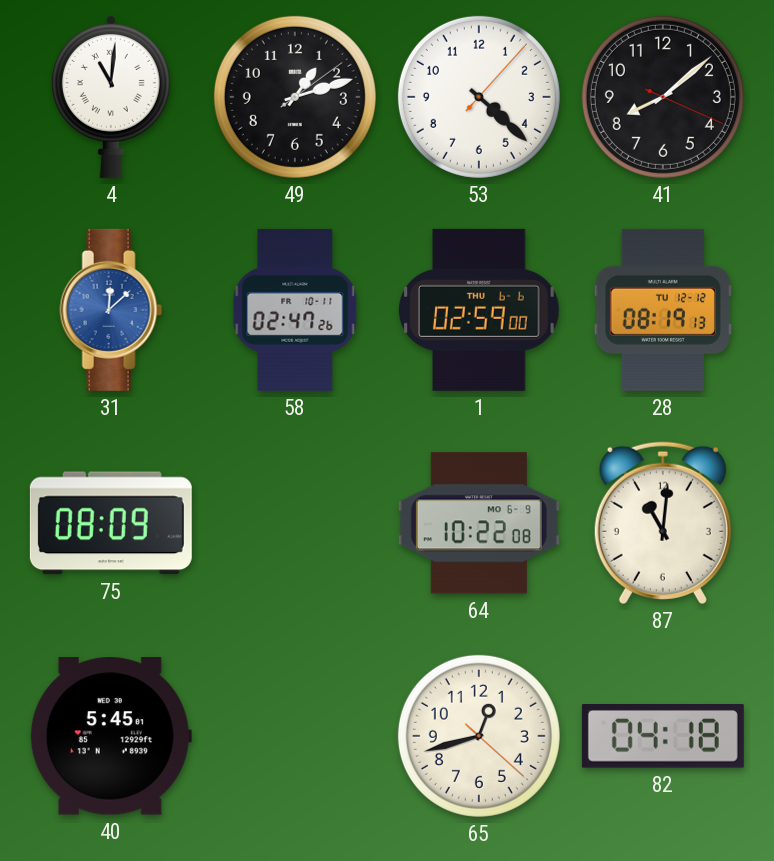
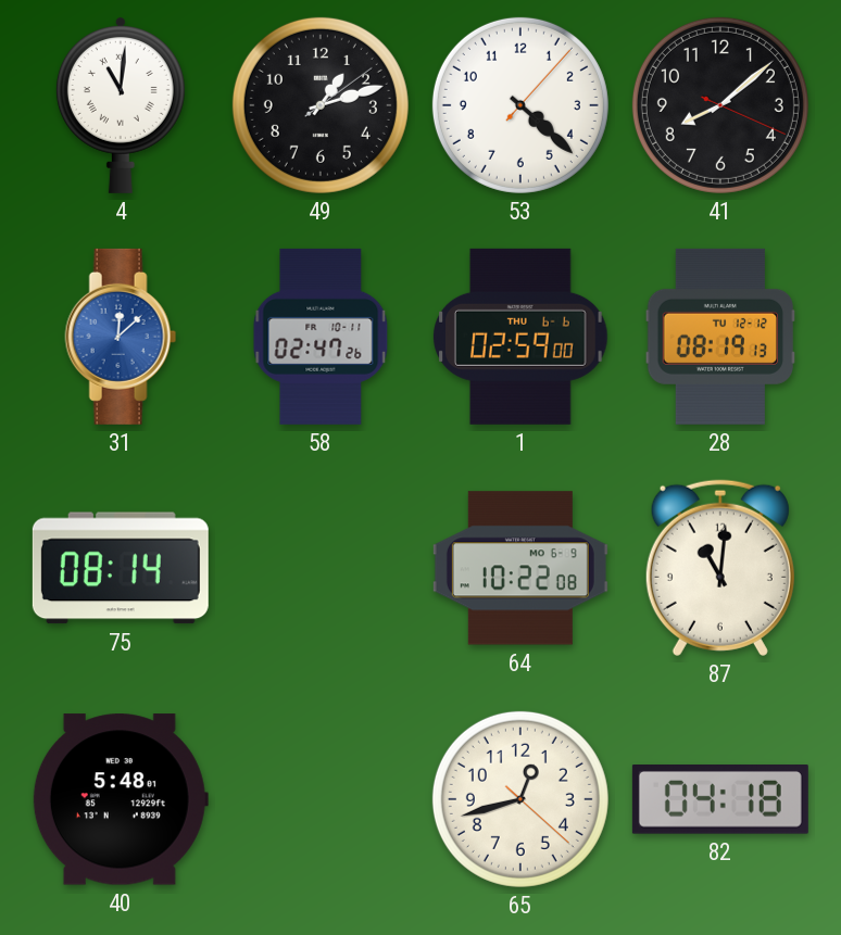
75: 08:09 -> 08:14
40: 5:45 -> 5:48
